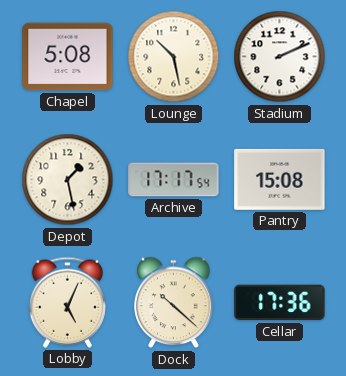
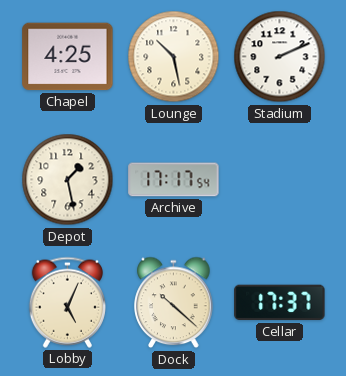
Chapel: 5:08 -> 4:25
Pantry: 15:08 -> none
Cellar: 17:36 -> 17:37
